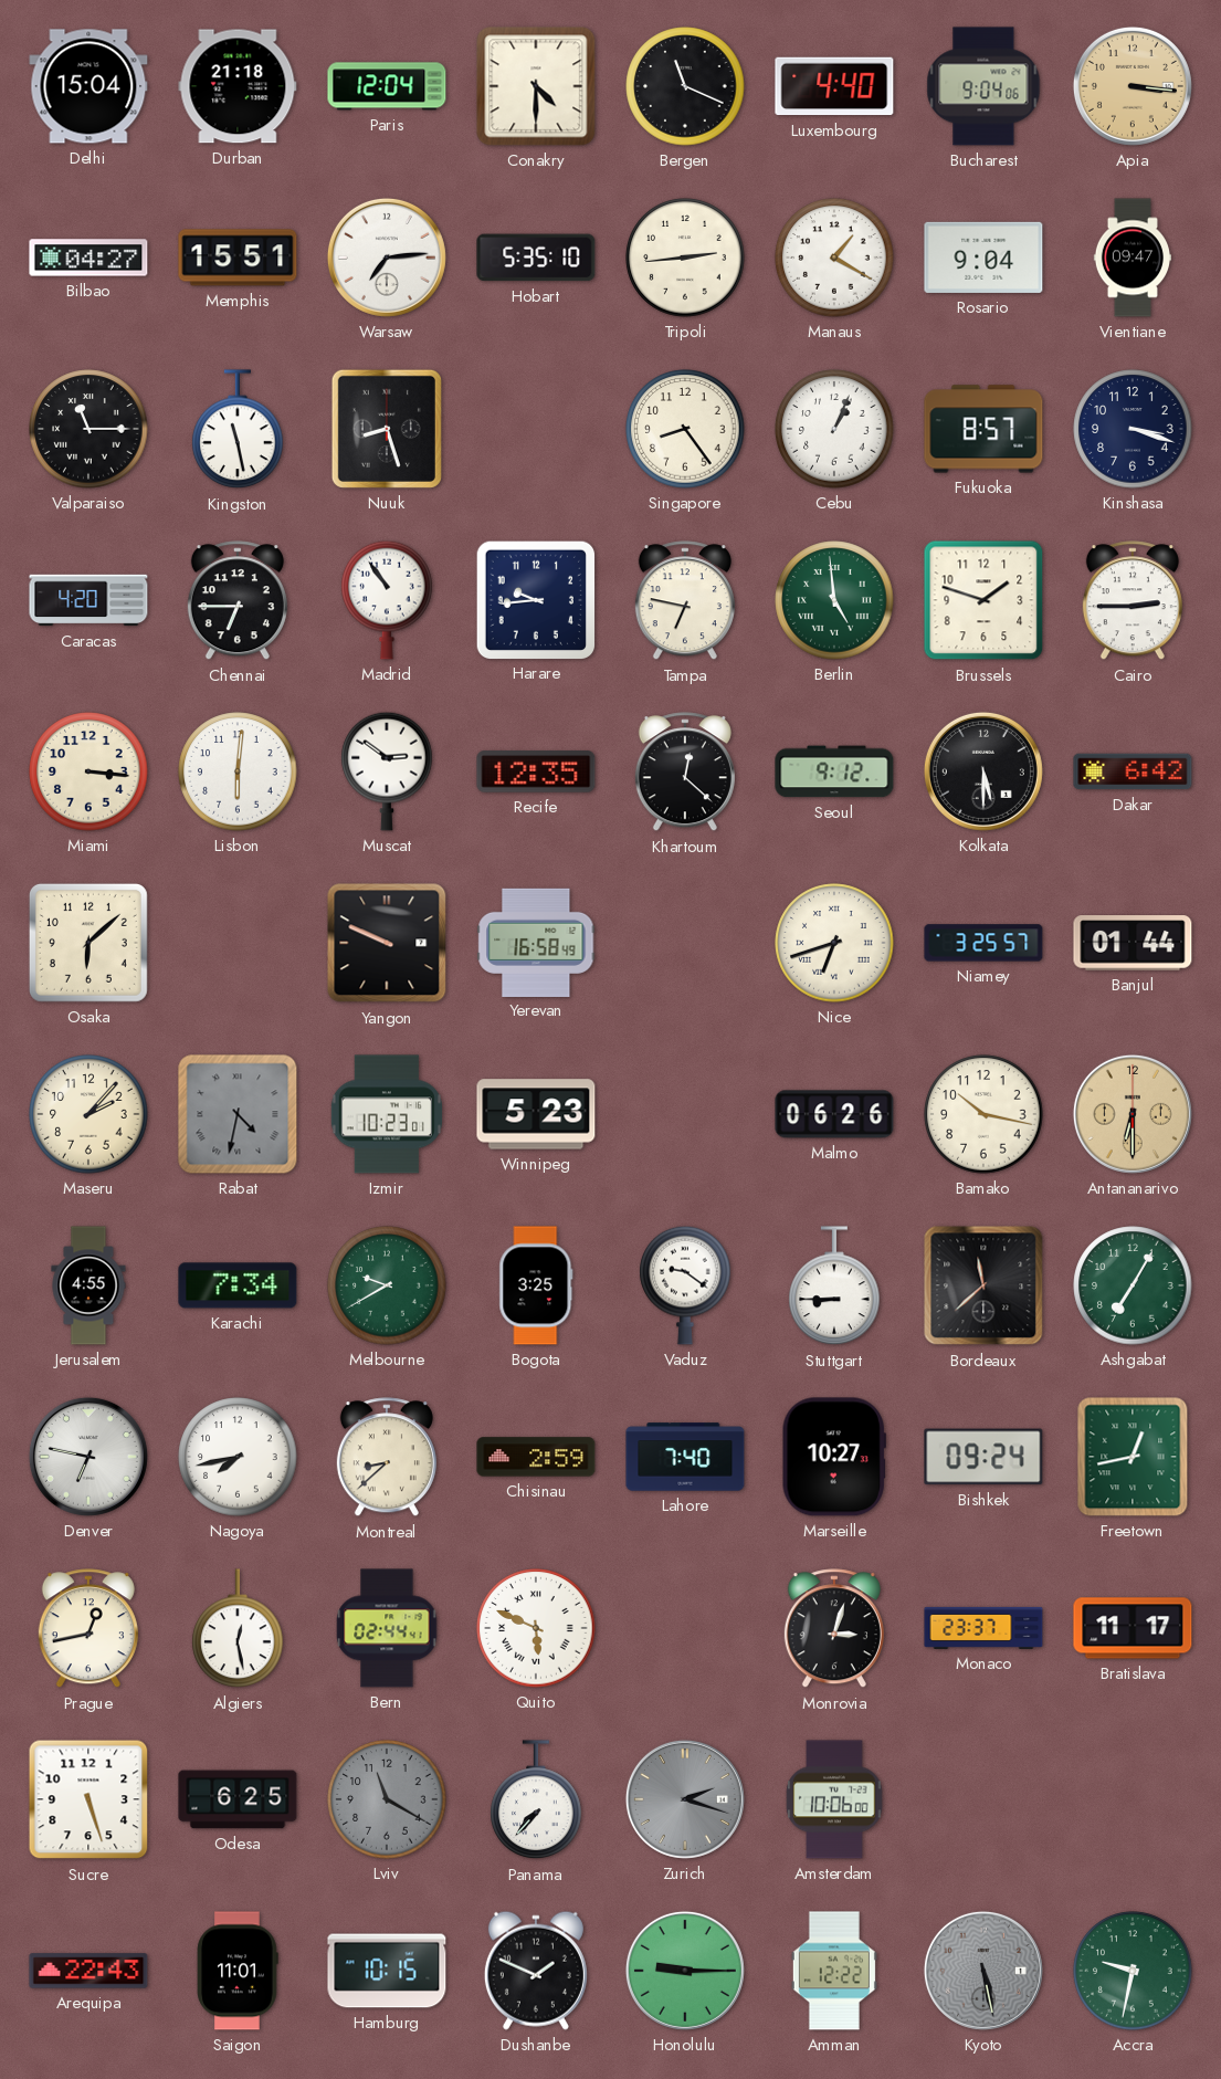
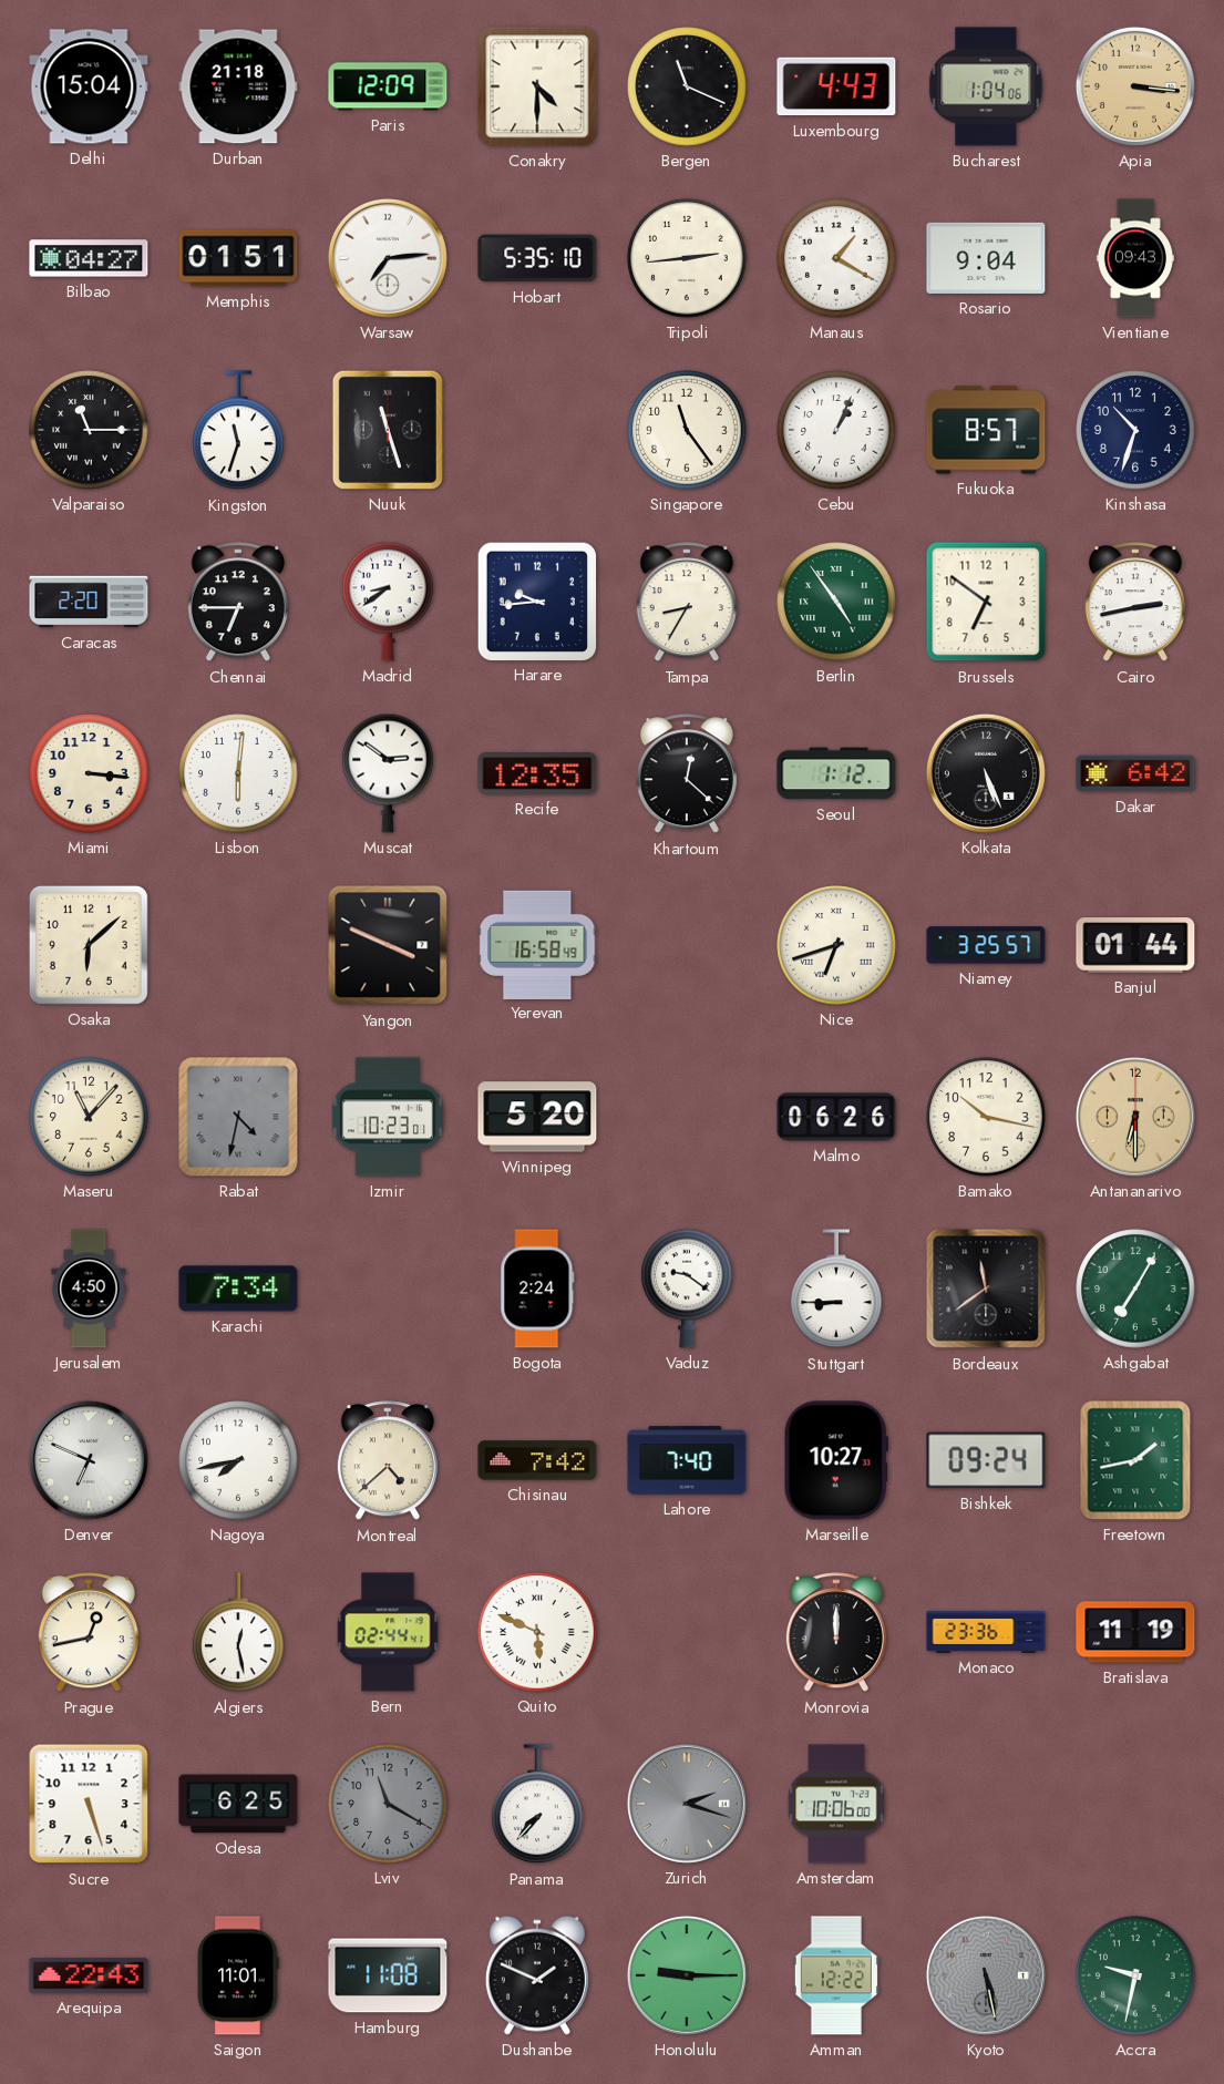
Paris: 12:04 -> 12:09
Luxembourg: 4:40 -> 4:43
Bucharest: 9:04 -> 1:04
Memphis: 15:51 -> 01:51
Vientiane: 09:47 -> 09:43
Kingston: 11:28 -> 11:33
Nuuk: 8:27 -> 11:27
Singapore: 8:24 -> 11:24
Kinshasa: 3:18 -> 10:33
Caracas: 4:20 -> 2:20
Madrid: 10:54 -> 8:39
Tampa: 6:47 -> 8:35
Berlin: 4:59 -> 4:54
Brussels: 1:48 -> 6:51
Cairo: 2:45 -> 2:43
Seoul: 9:12 -> 1:12
Kolkata: 5:30 -> 5:26
Yangon: 9:49 -> 3:49
Maseru: 2:07 -> 11:07
Winnipeg: 5:23 -> 5:20
Jerusalem: 4:55 -> 4:50
Melbourne: 9:40 -> none
Bogota: 3:25 -> 2:24
Bordeaux: 11:38 -> 11:39
Denver: 6:47 -> 6:49
Montreal: 8:38 -> 4:38
Chisinau: 2:59 -> 7:42
Freetown: 12:43 -> 1:43
Monrovia: 3:03 -> 12:00
Monaco: 23:37 -> 23:36
Bratislava: 11:17 -> 11:19
Hamburg: 10:15 -> 11:08
